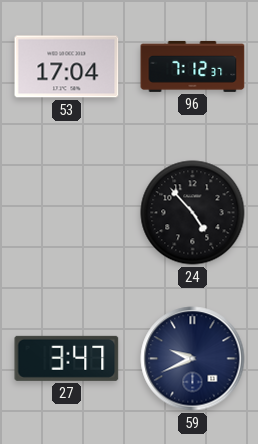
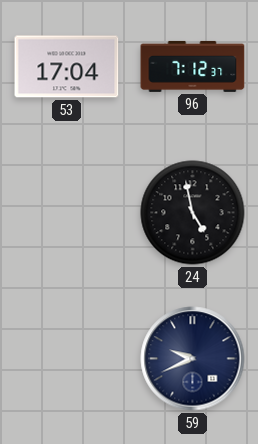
24: 4:53 -> 4:58
27: 3:47 -> none
